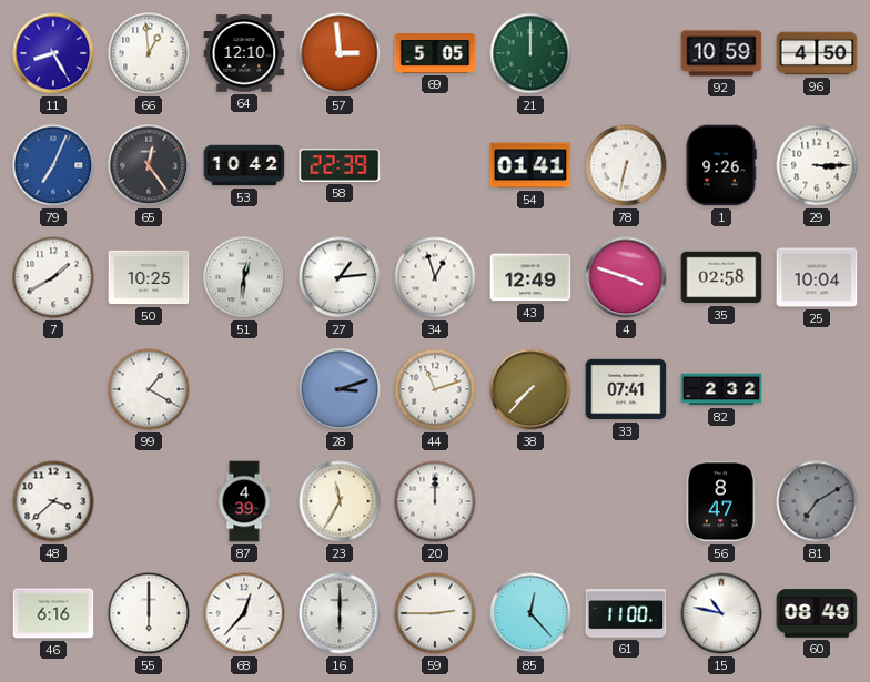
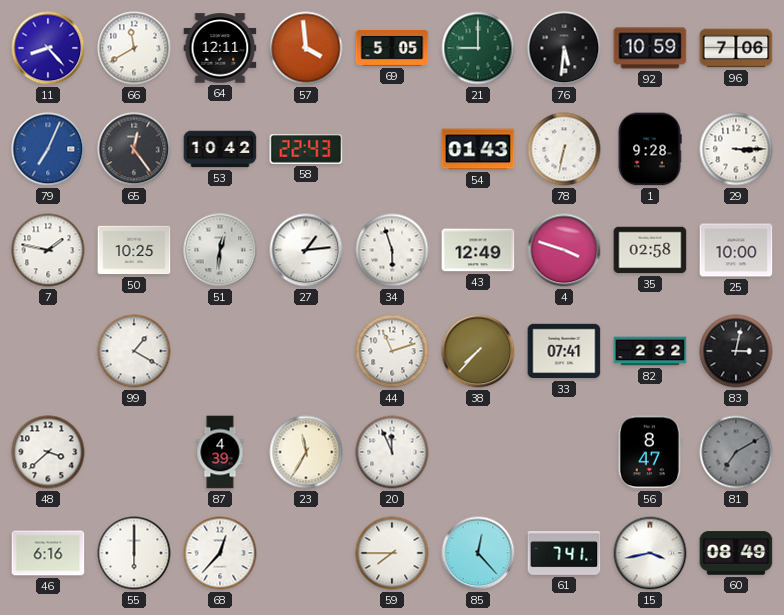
11: 8:25 -> 8:23
66: 12:59 -> 11:40
64: 12:10 -> 12:11
57: 2:59 -> 3:59
21: 12:00 -> 9:00
76: none -> 5:31
96: 4:50 -> 7:06
58: 22:39 -> 22:43
54: 01:41 -> 01:43
1: 9:26 -> 9:28
7: 1:40 -> 1:47
34: 12:57 -> 5:57
25: 10:04 -> 10:00
28: 3:12 -> none
83: none -> 3:02
20: 12:00 -> 11:56
16: 6:00 -> none
59: 2:45 -> 7:45
61: 11:00 -> 7:41
15: 10:47 -> 3:43
